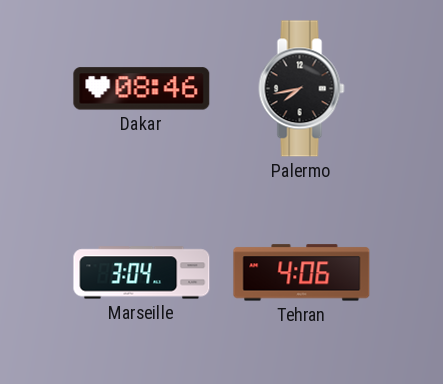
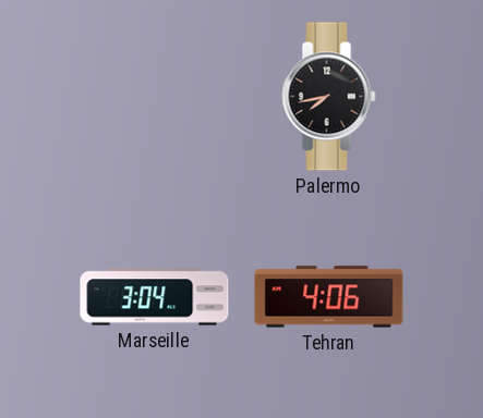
Dakar: 08:46 -> none
